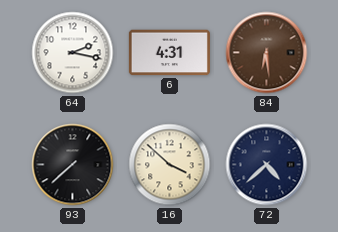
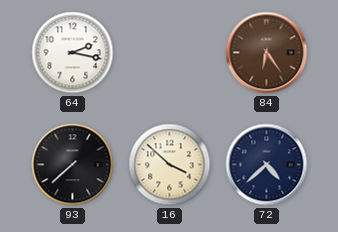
6: 4:31 -> none
84: 6:29 -> 6:24
